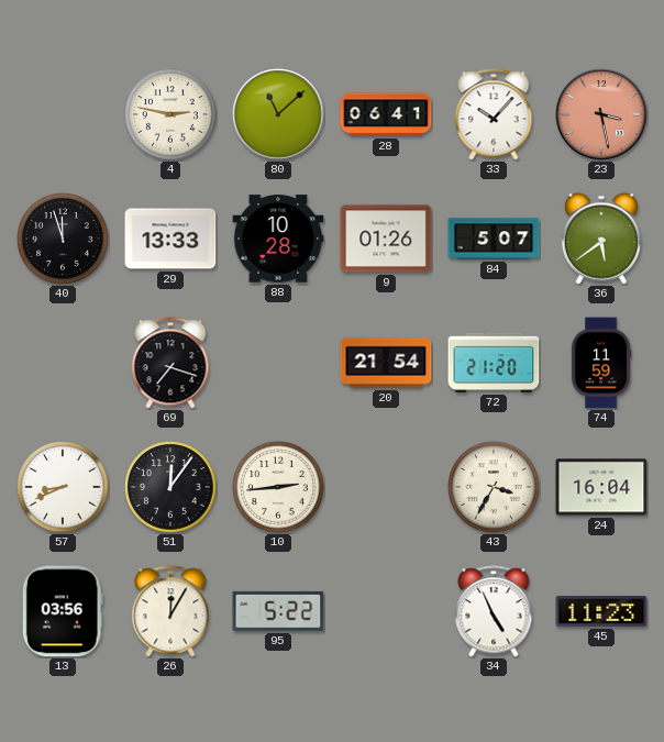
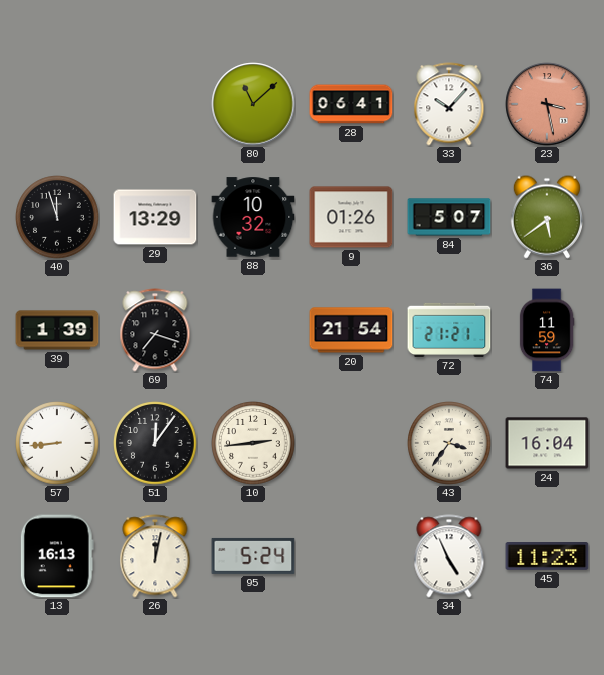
4: 2:47 -> none
29: 13:33 -> 13:29
88: 10:28 -> 10:32
39: none -> 1:39
72: 21:20 -> 21:21
57: 8:41 -> 8:44
43: 3:35 -> 3:36
13: 03:56 -> 16:13
26: 12:05 -> 12:02
95: 5:22 -> 5:24
